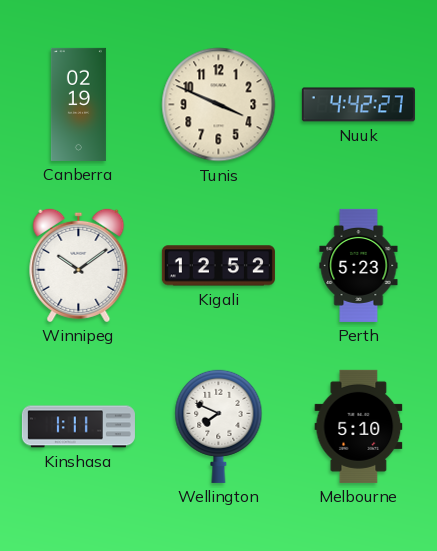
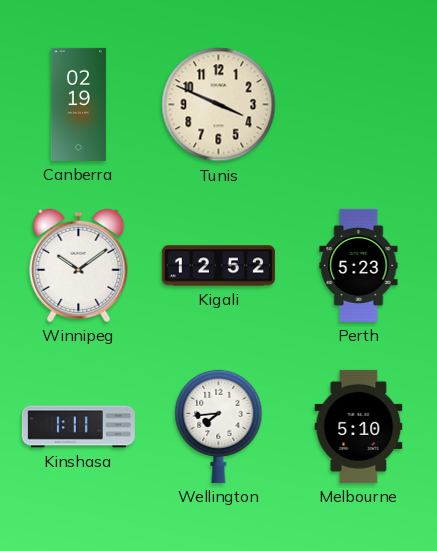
Nuuk: 4:42 -> none
Wellington: 7:49 -> 7:44
